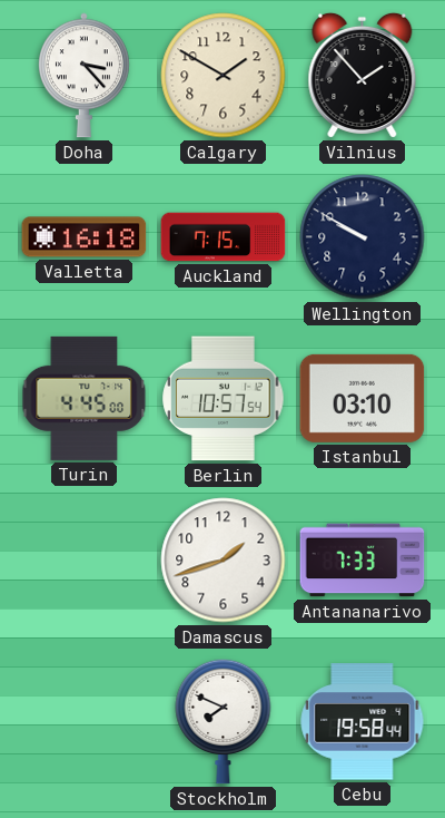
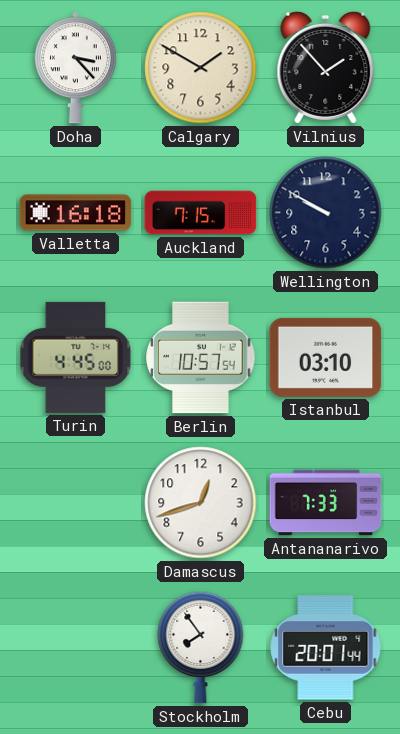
Damascus: 1:42 -> 12:42
Stockholm: 7:49 -> 7:54
Cebu: 19:58 -> 20:01
